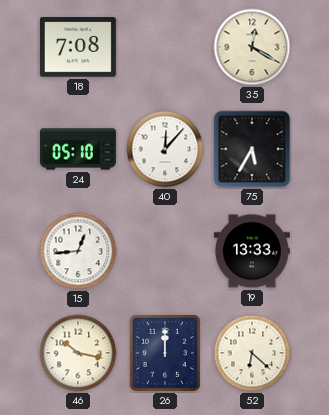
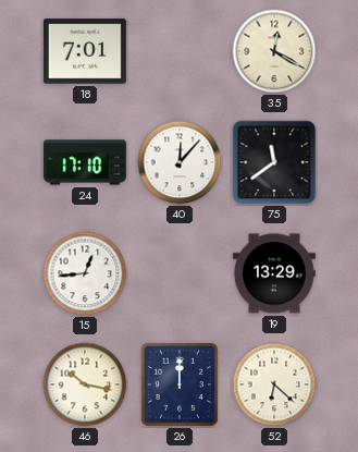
18: 7:08 -> 7:01
24: 05:10 -> 17:10
75: 5:35 -> 11:39
19: 13:33 -> 13:29
